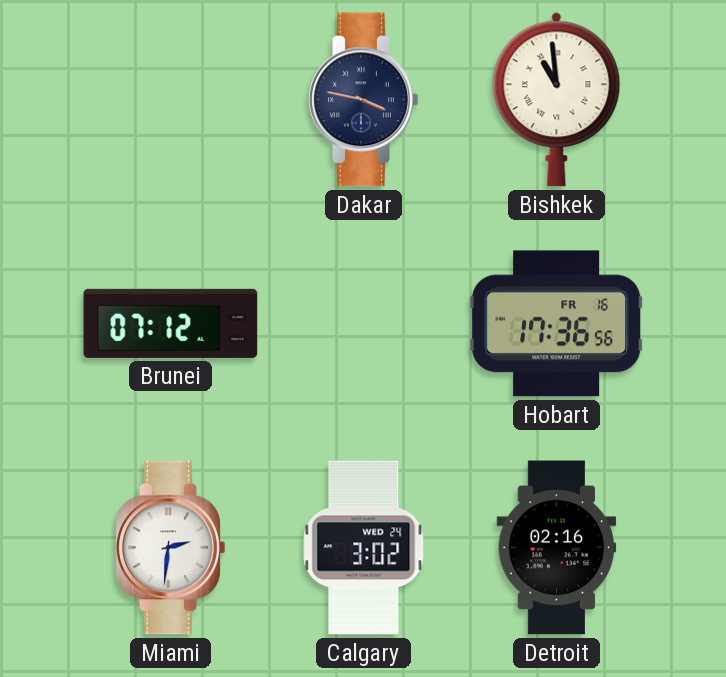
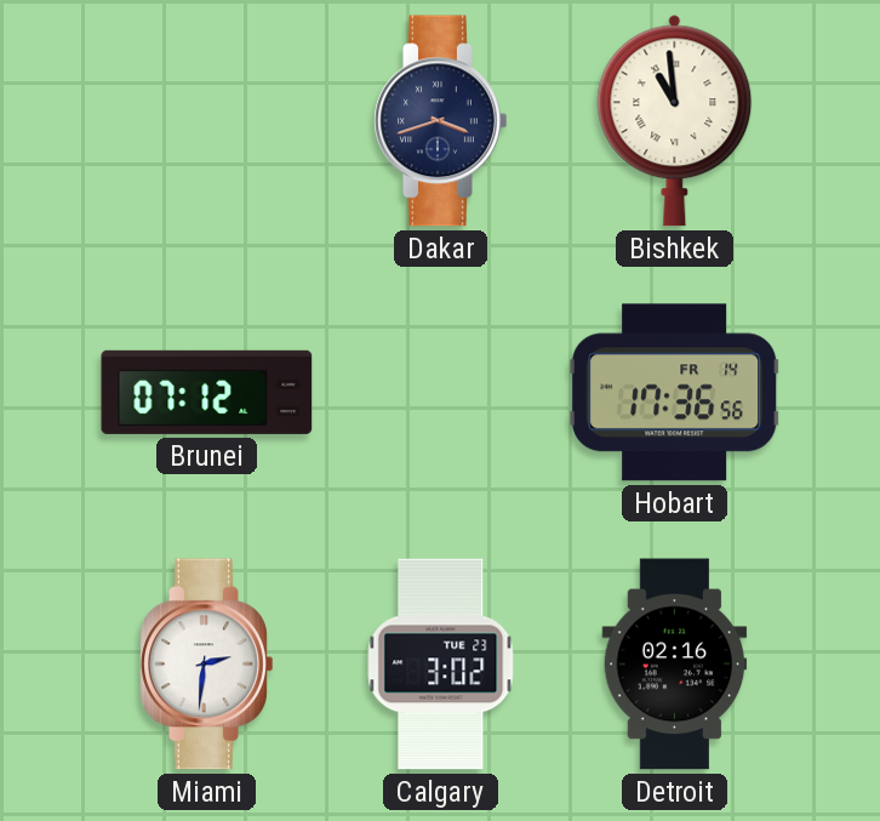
Dakar: 3:47 -> 3:42
Hobart date: FR 16 -> FR 14
Calgary date: WED 24 -> TUE 23
